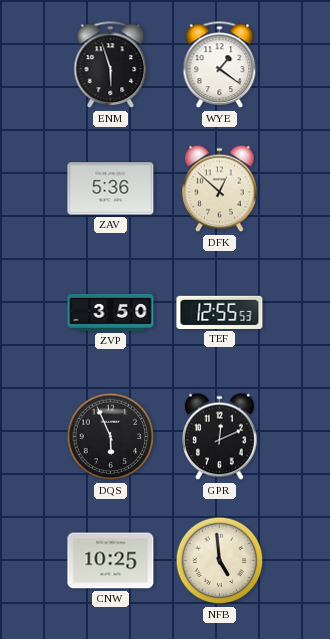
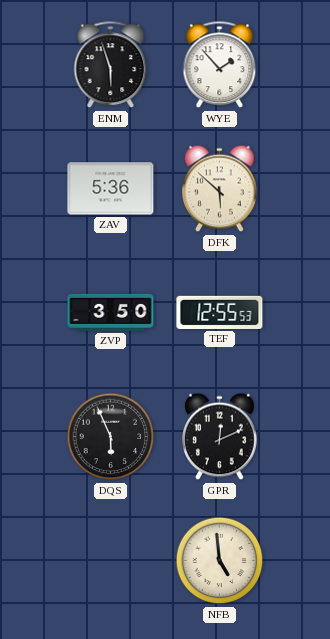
WYE: 1:21 -> 1:53
DFK: 12:52 -> 5:52
CNW: 10:25 -> none
